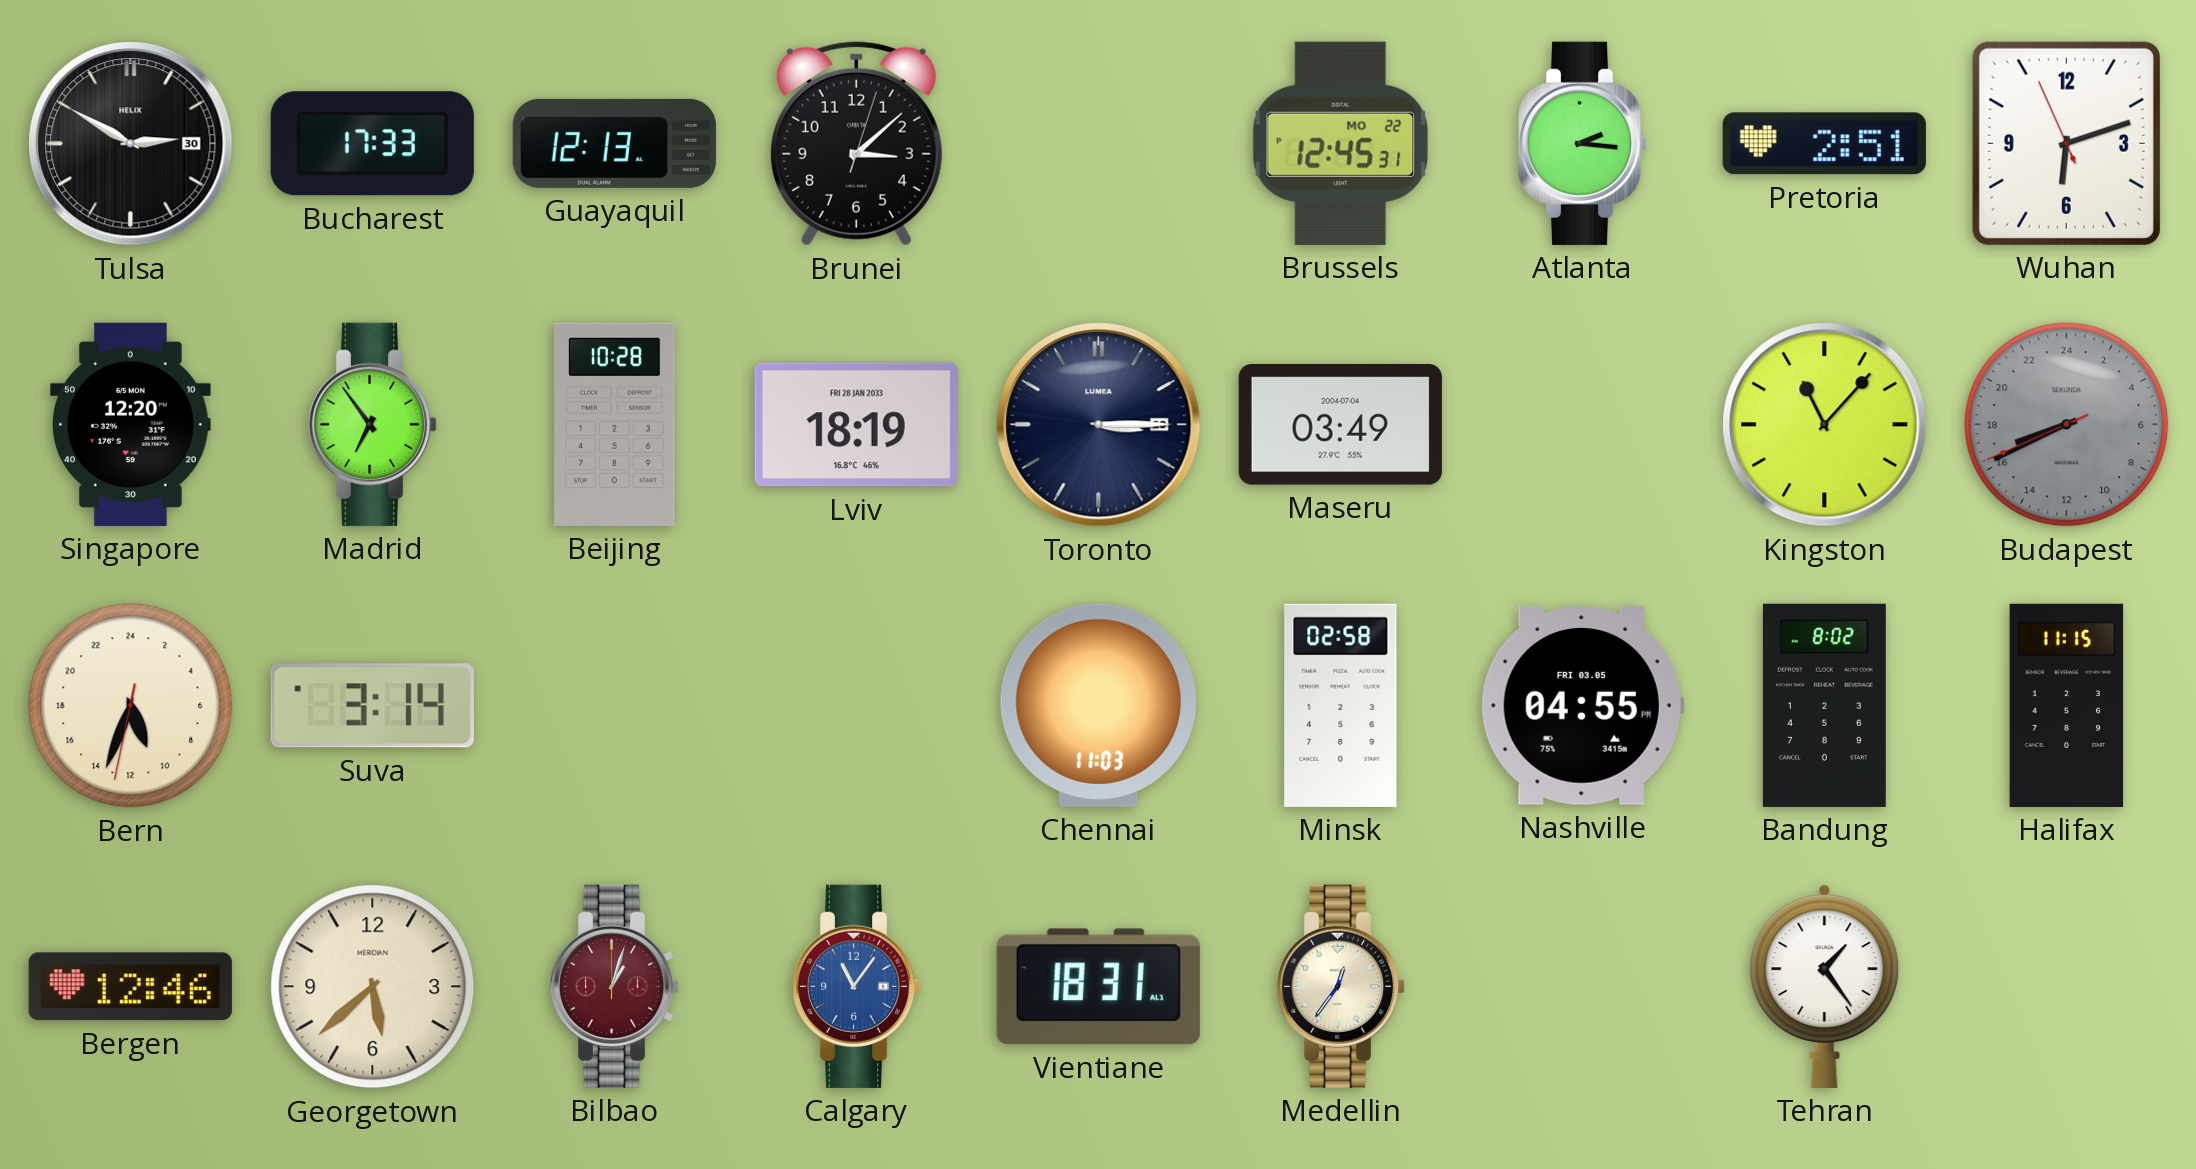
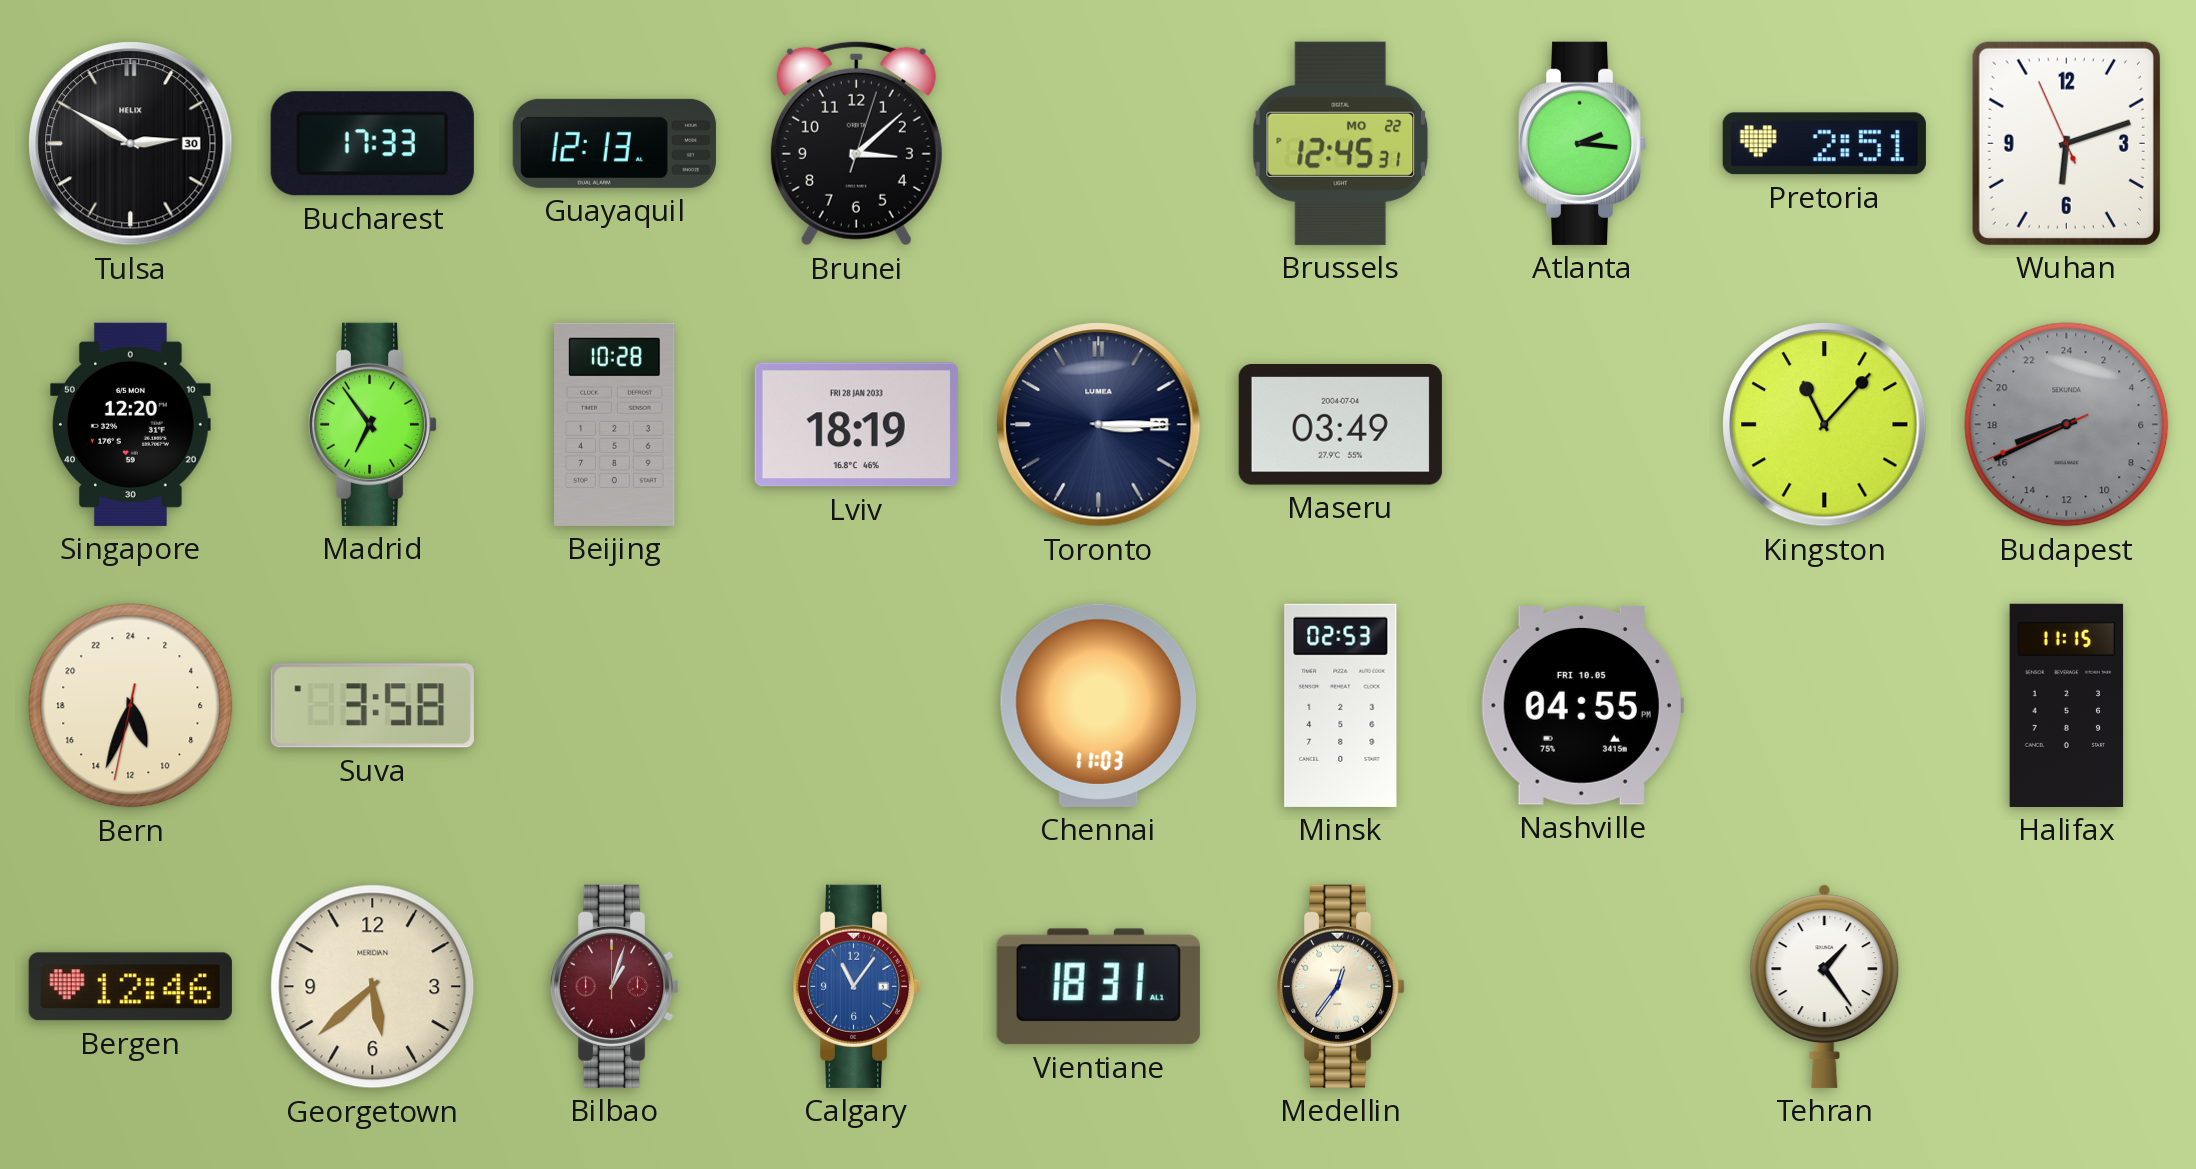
Suva: 3:14 -> 3:58
Minsk: 02:58 -> 02:53
Nashville date: FRI 03.05 -> FRI 10.05
Bandung: 8:02 -> none
